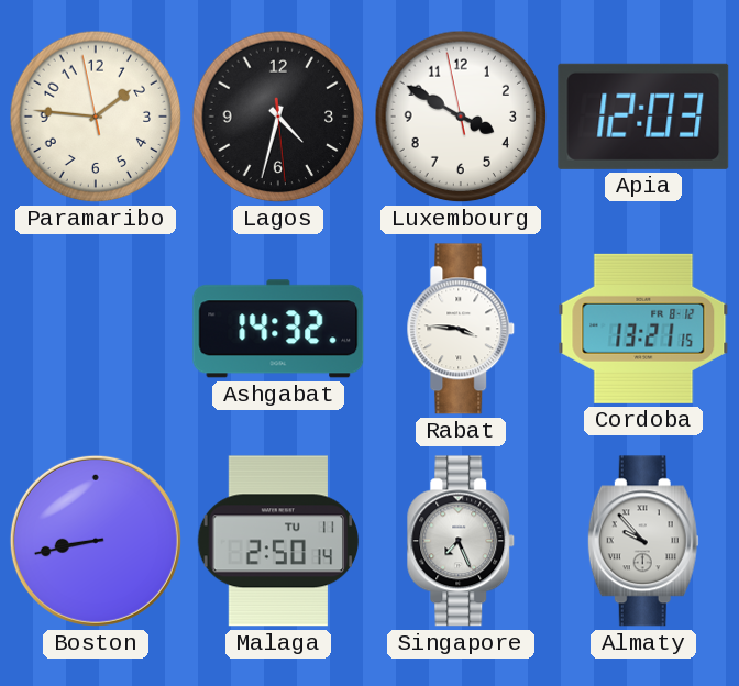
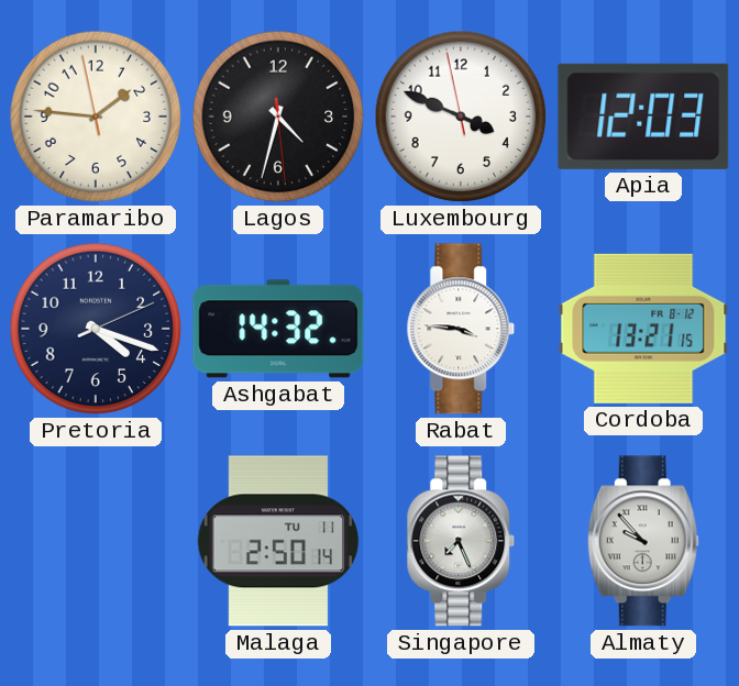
Luxembourg: 3:49 -> 3:48
Pretoria: none -> 4:18
Boston: 8:43 -> none
